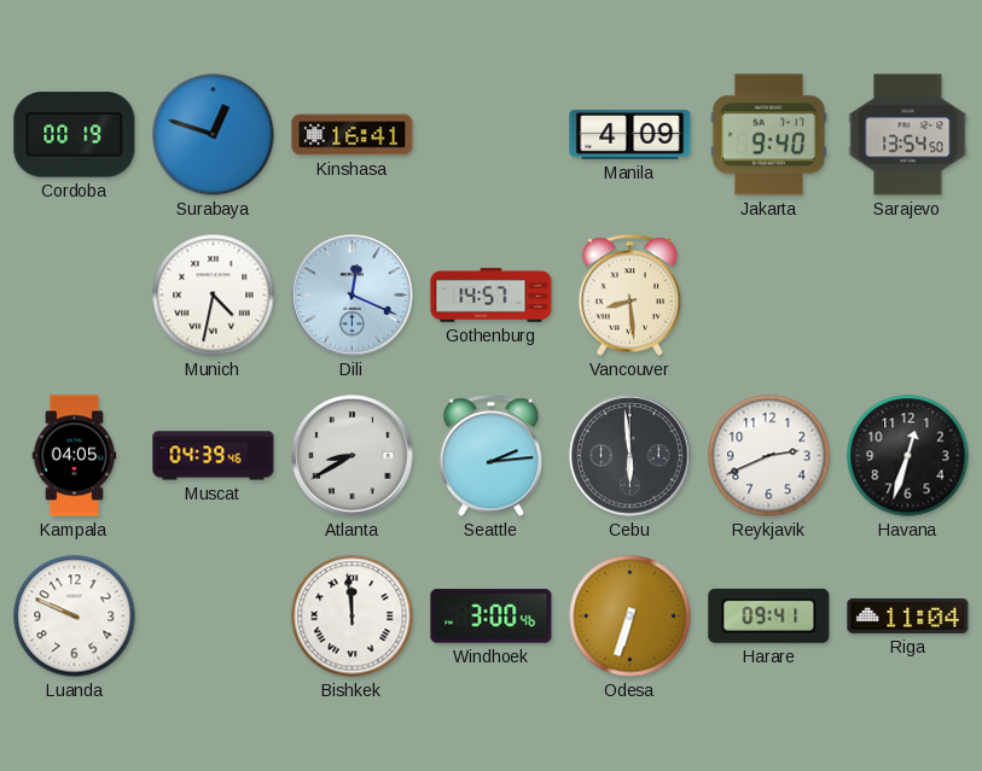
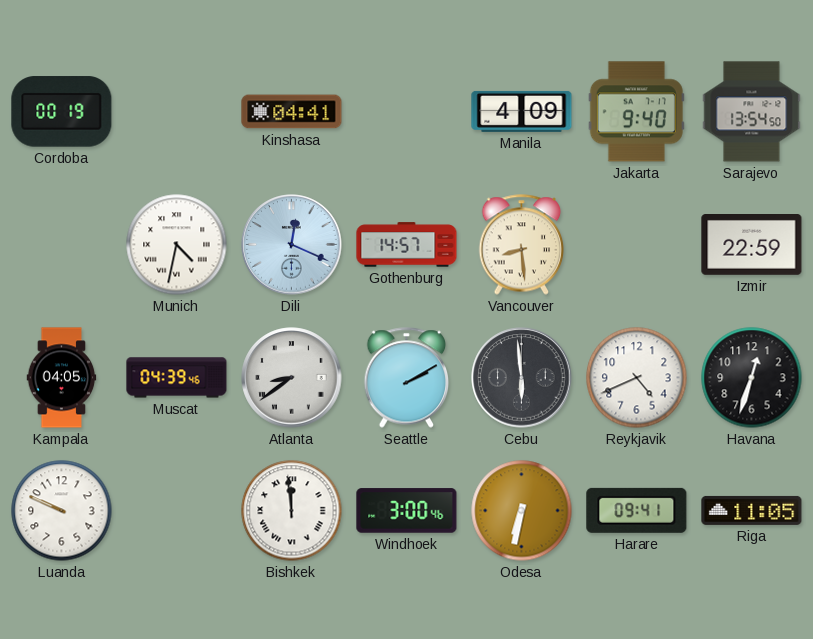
Surabaya: 12:48 -> none
Kinshasa: 16:41 -> 04:41
Izmir: none -> 22:59
Atlanta: 8:40 -> 8:39
Seattle: 2:14 -> 2:10
Reykjavik: 2:41 -> 4:41
Odesa: 6:33 -> 6:32
Riga: 11:04 -> 11:05
